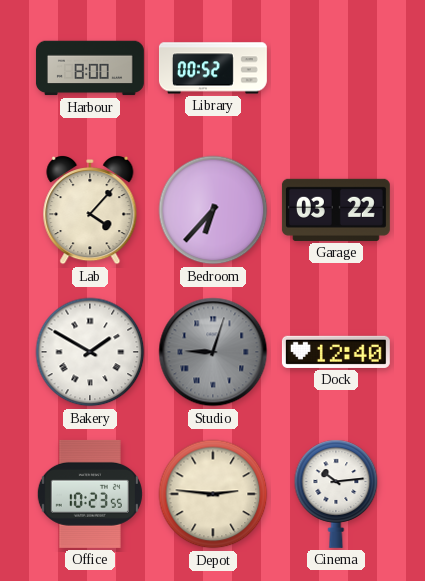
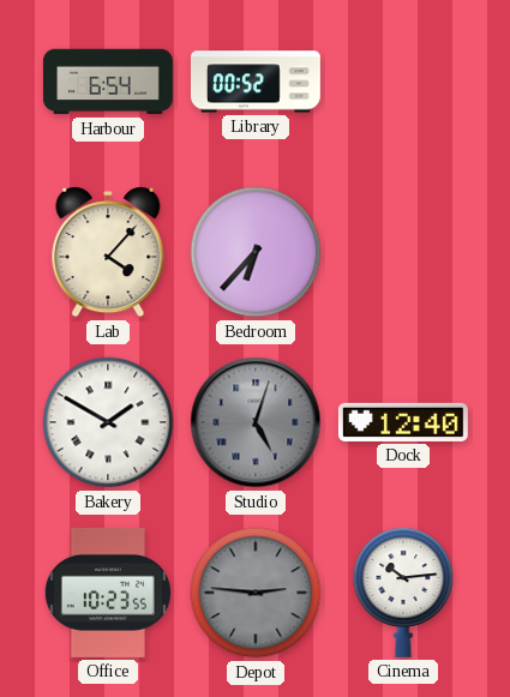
Harbour: 8:00 -> 6:54
Garage: 03:22 -> none
Studio: 9:03 -> 5:03
Depot dial: cream -> grey
